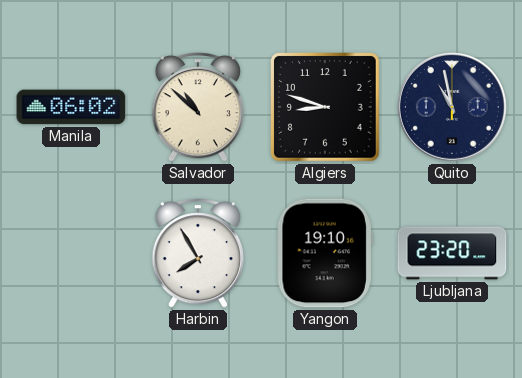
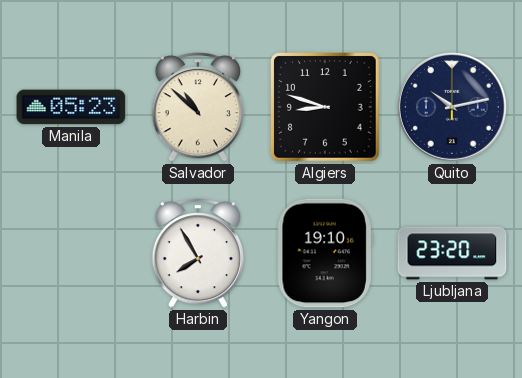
Manila: 06:02 -> 05:23
Quito: 10:58 -> 10:13
